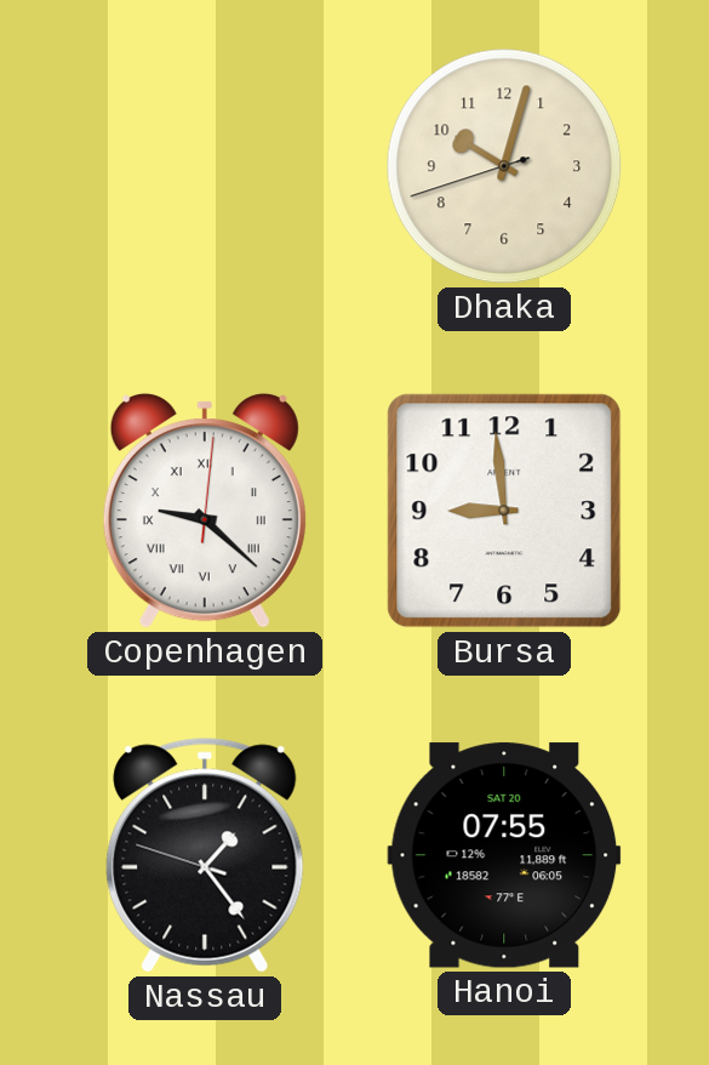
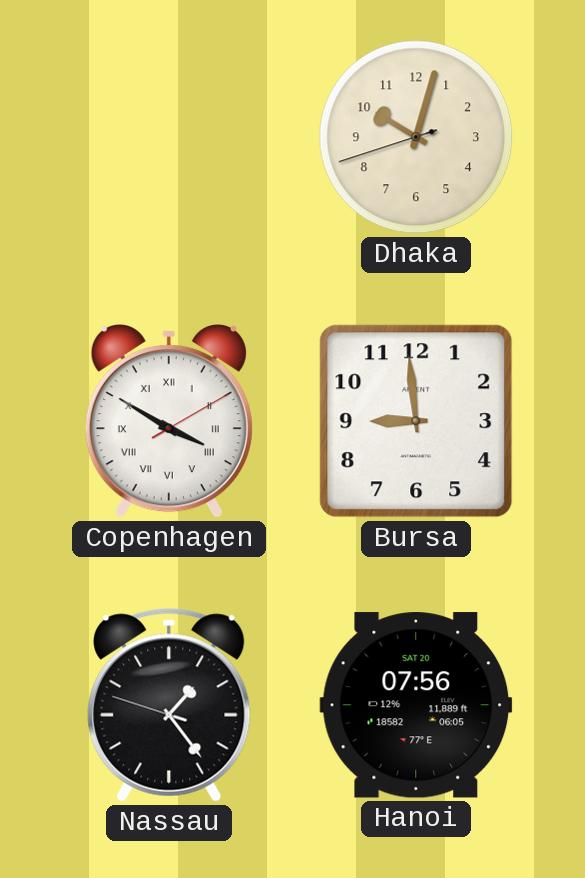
Copenhagen: 9:22 -> 3:50
Hanoi: 07:55 -> 07:56
